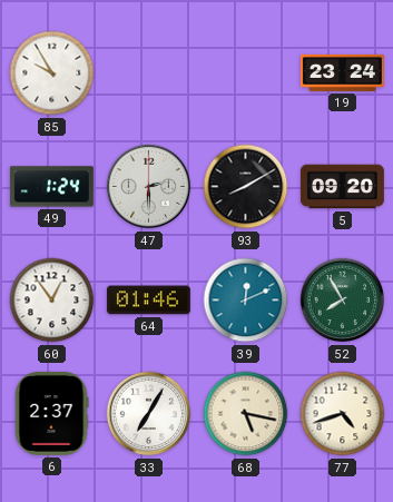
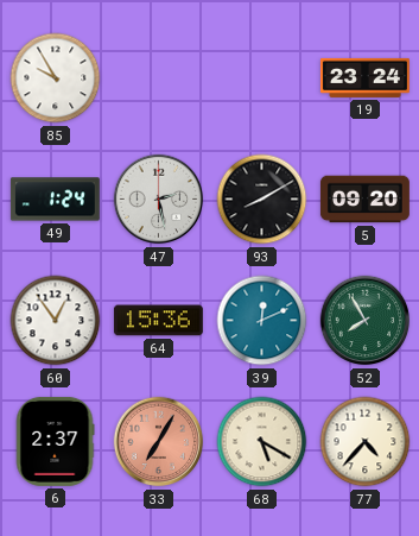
47: 2:30 -> 2:28
64: 01:46 -> 15:36
33 dial: white -> salmon
68: 5:17 -> 5:20
77: 4:42 -> 4:37
